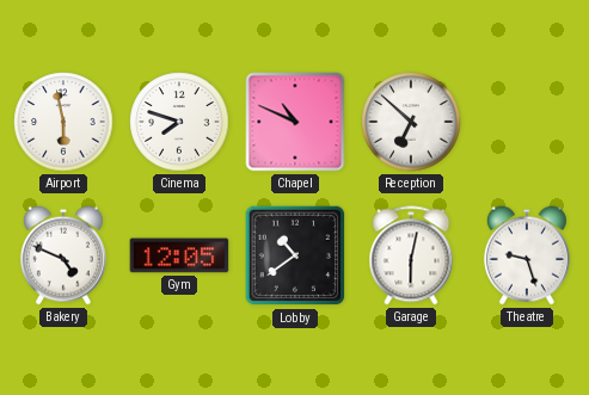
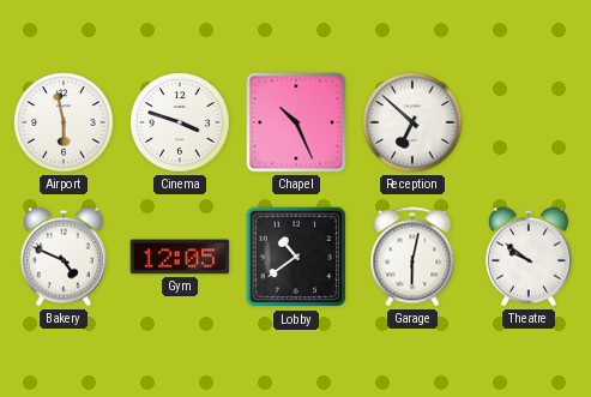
Cinema: 7:48 -> 3:48
Chapel: 10:49 -> 10:26
Theatre: 9:27 -> 9:51
